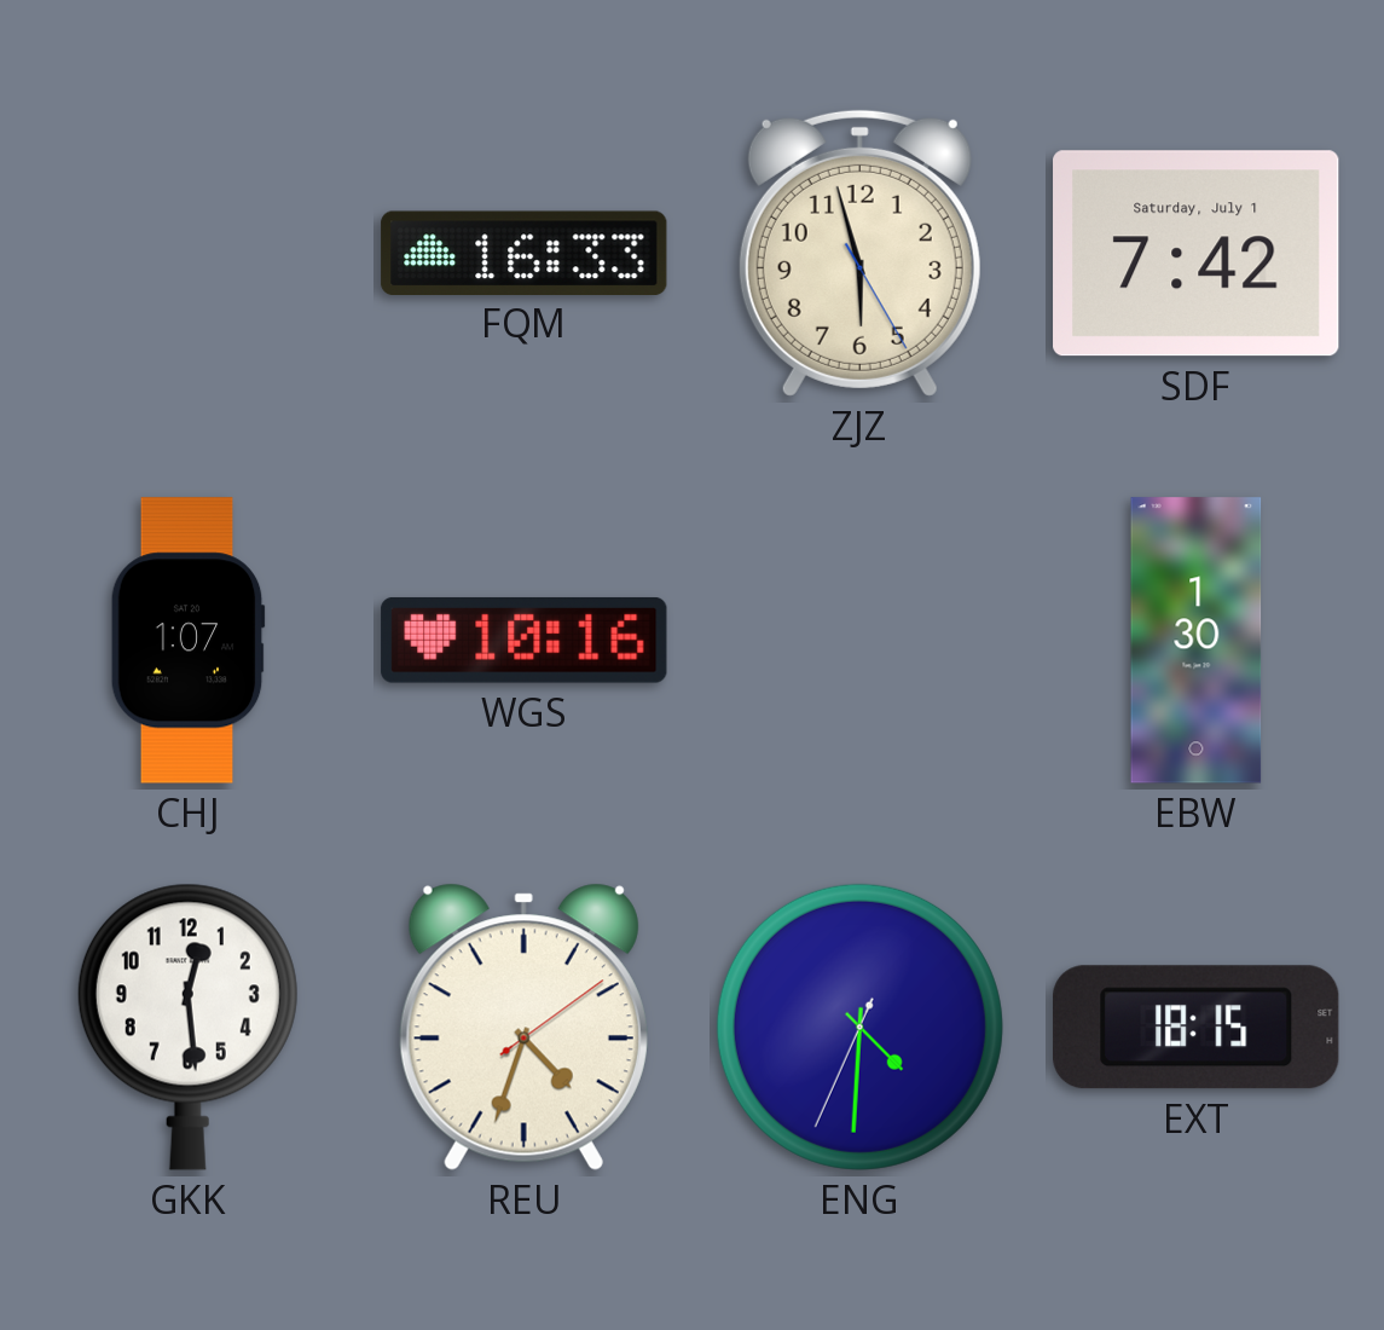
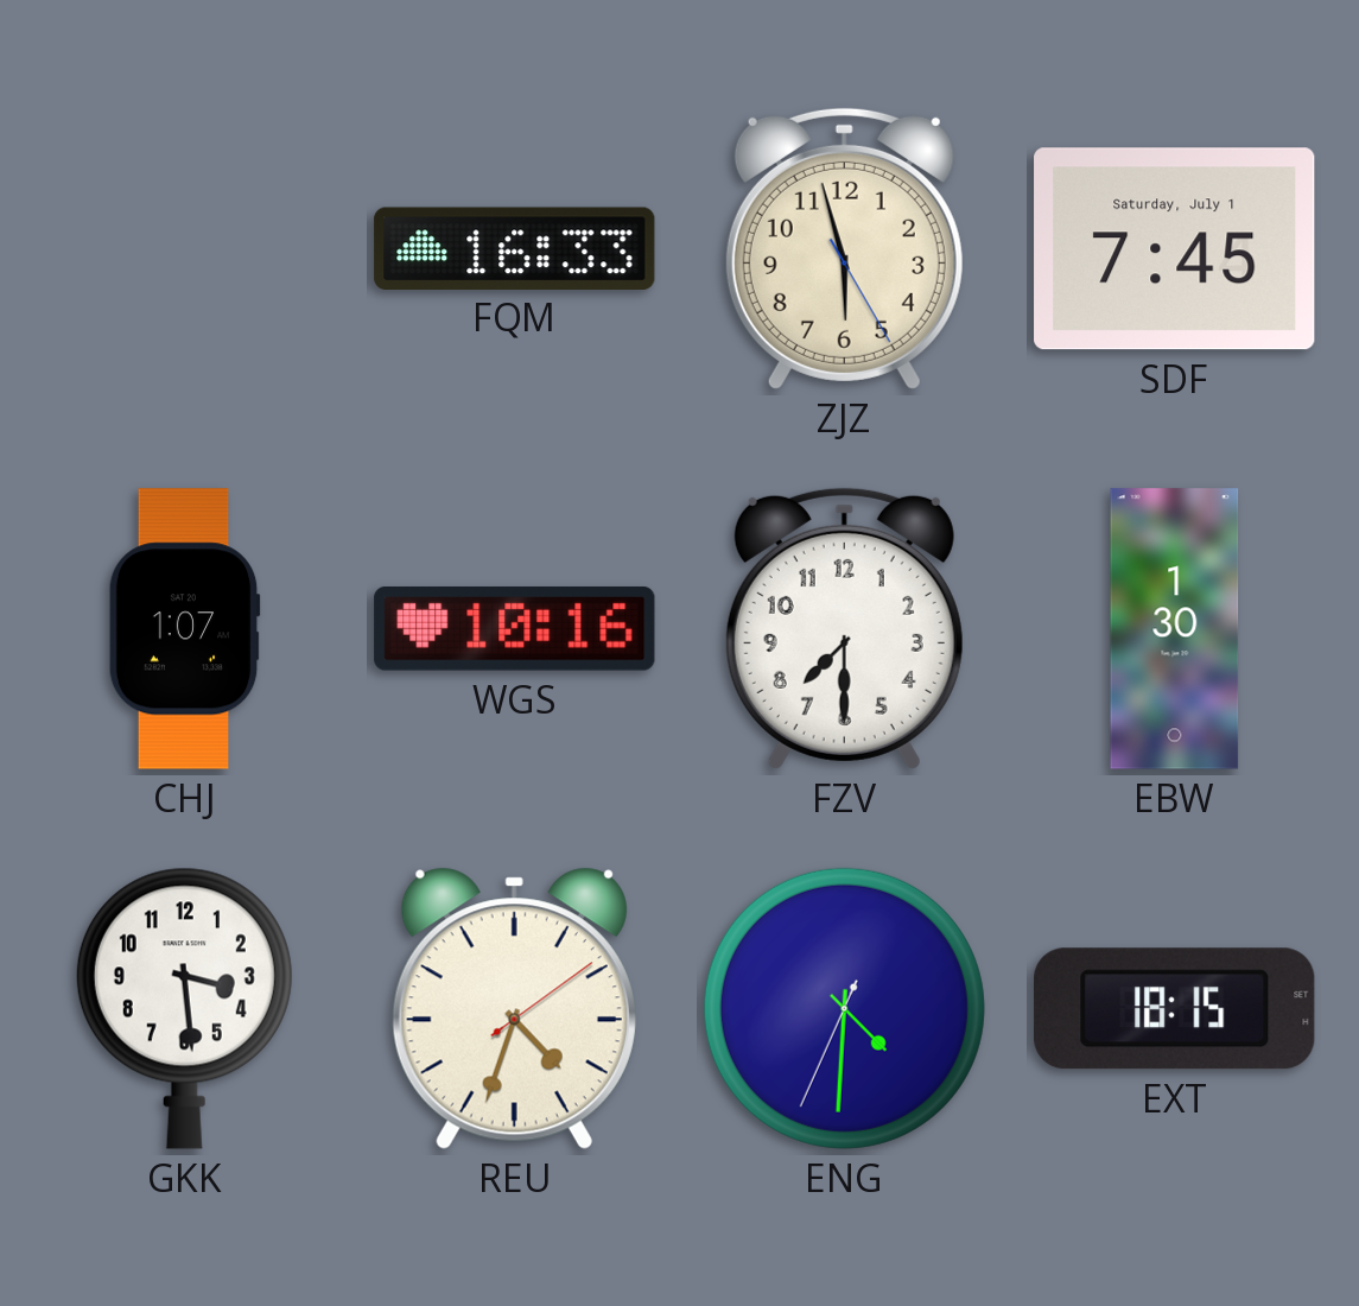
SDF: 7:42 -> 7:45
FZV: none -> 7:30
GKK: 12:29 -> 3:29
